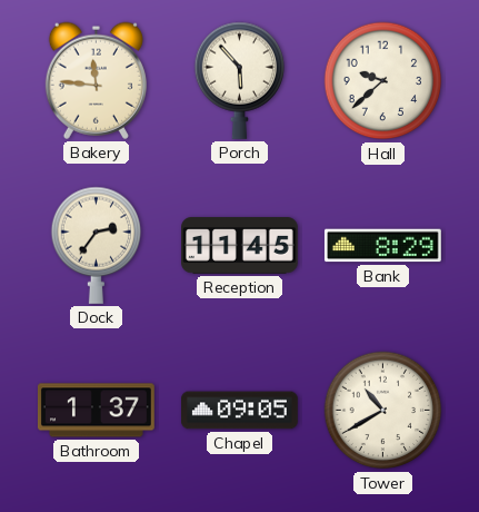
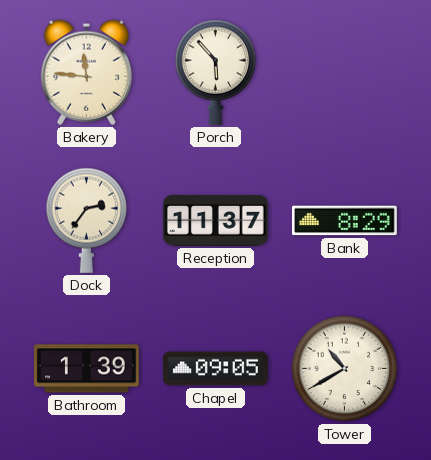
Hall: 9:38 -> none
Reception: 11:45 -> 11:37
Bathroom: 1:37 -> 1:39
